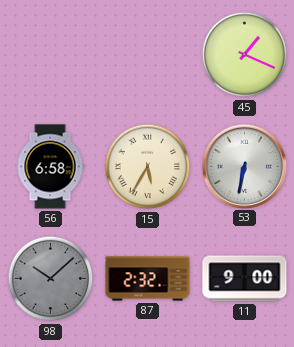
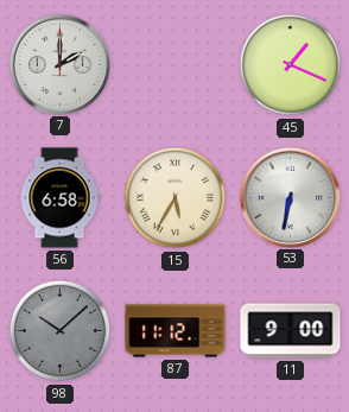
7: none -> 2:00
87: 2:32 -> 11:12
